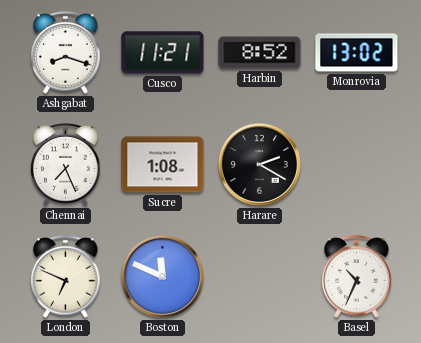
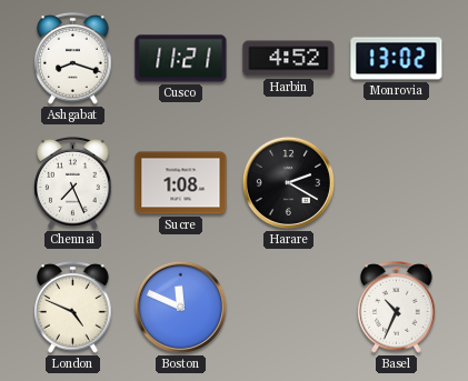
Harbin: 8:52 -> 4:52
London: 6:49 -> 4:49
